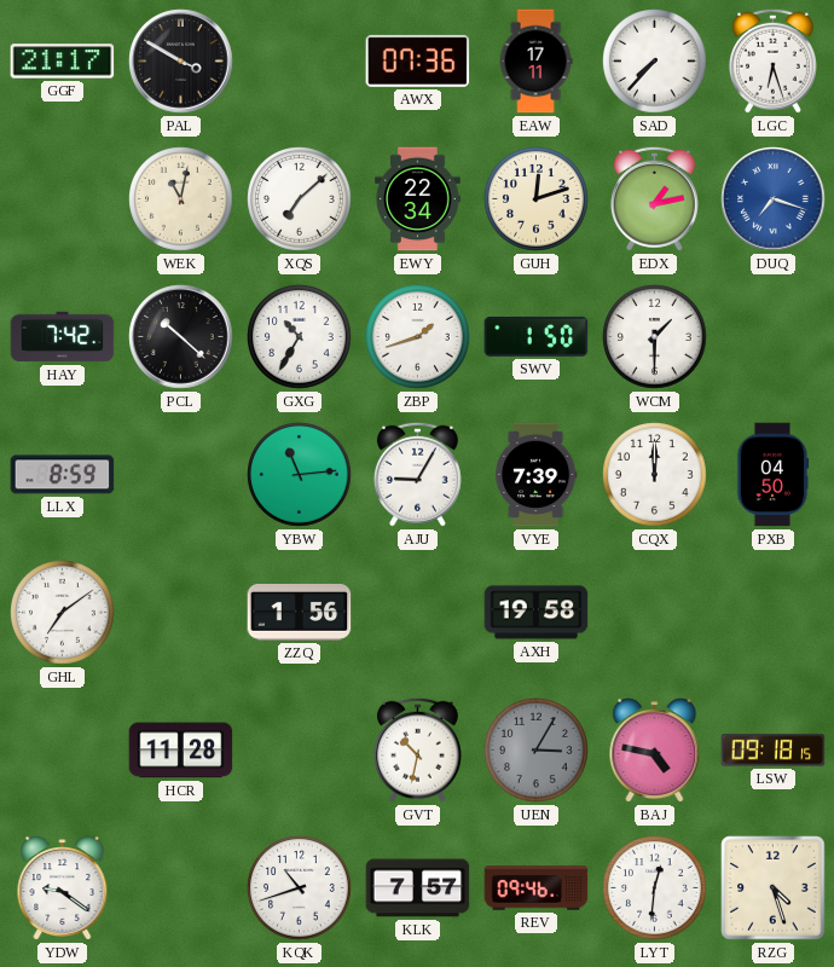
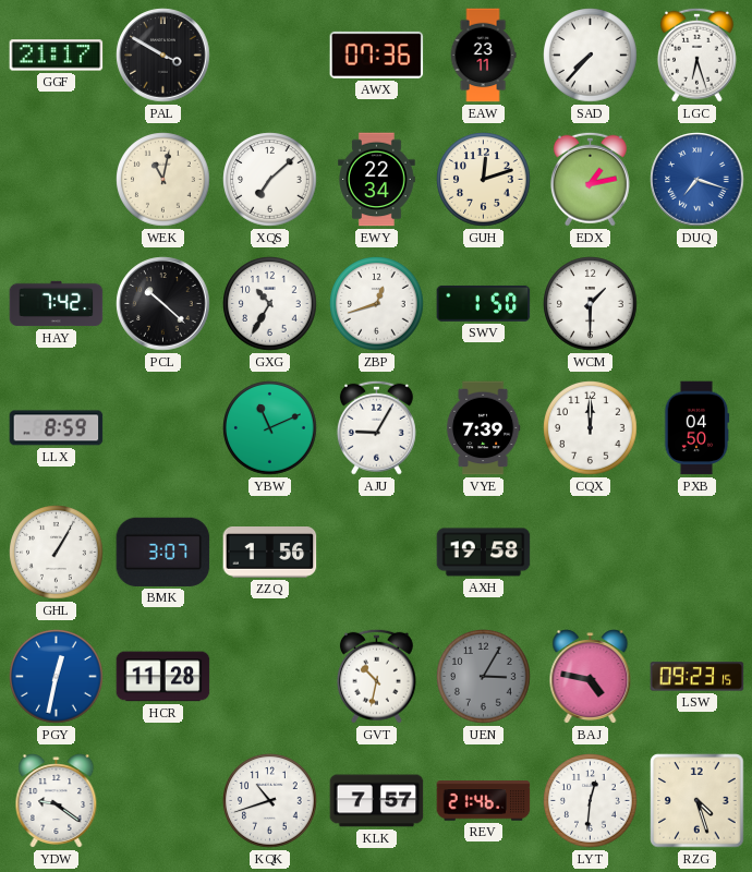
EAW: 17:11 -> 23:11
ZBP: 1:42 -> 12:42
YBW: 11:14 -> 11:11
GHL: 7:09 -> 1:05
BMK: none -> 3:07
PGY: none -> 12:32
LSW: 09:18 -> 09:23
REV: 09:46 -> 21:46
